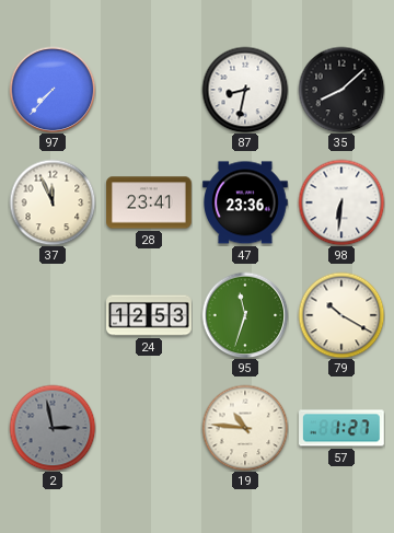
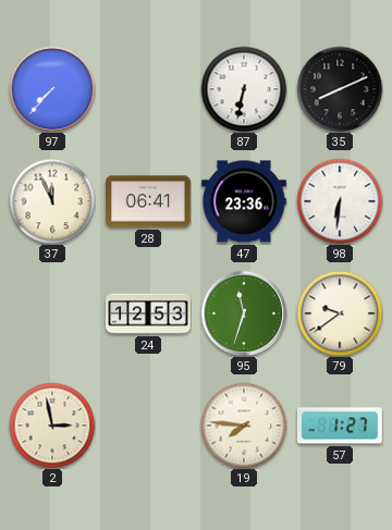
87: 8:32 -> 6:32
35: 8:08 -> 8:11
28: 23:41 -> 06:41
79: 10:20 -> 9:39
2 dial: grey -> cream
19: 10:46 -> 7:46
